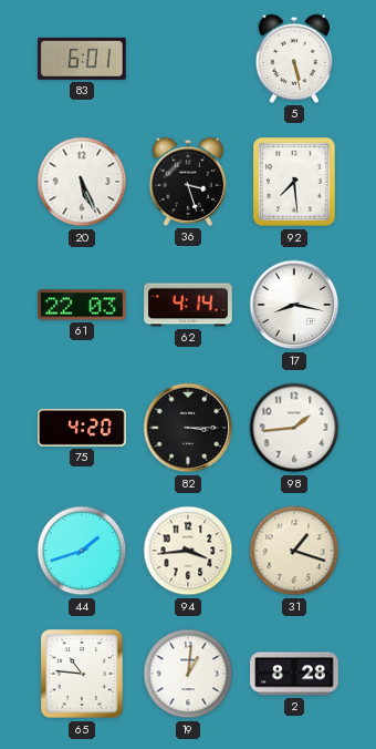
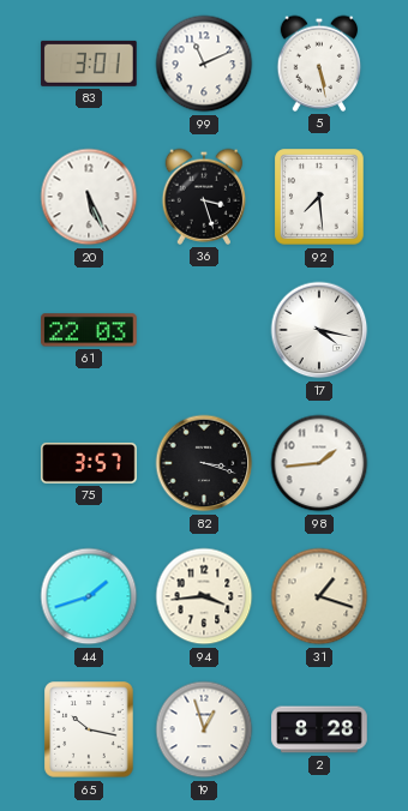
83: 6:01 -> 3:01
99: none -> 11:11
62: 4:14 -> none
17: 8:17 -> 4:17
75: 4:20 -> 3:57
82: 3:15 -> 3:18
65: 10:46 -> 10:17
19: 1:01 -> 12:57
